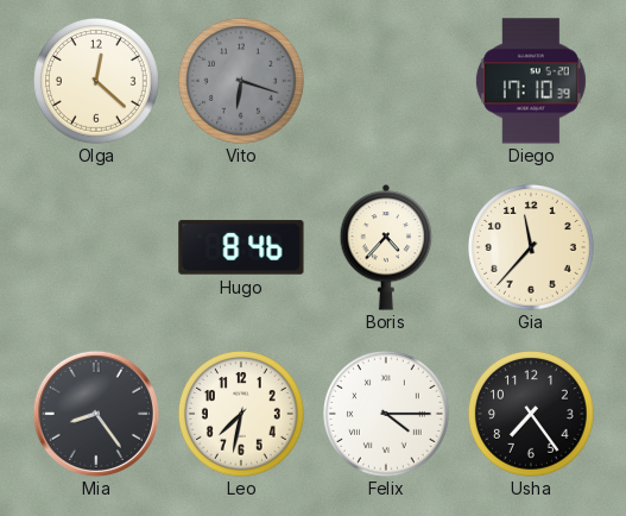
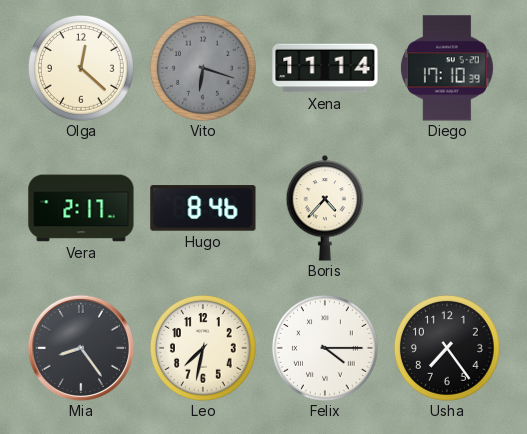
Xena: none -> 11:14
Vera: none -> 2:17
Gia: 11:37 -> none
